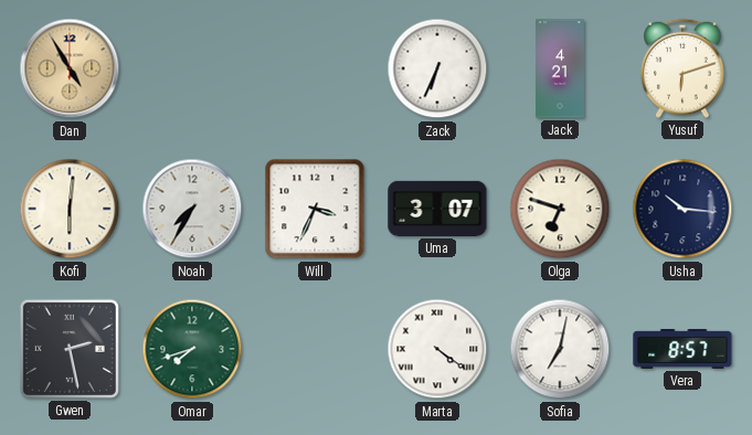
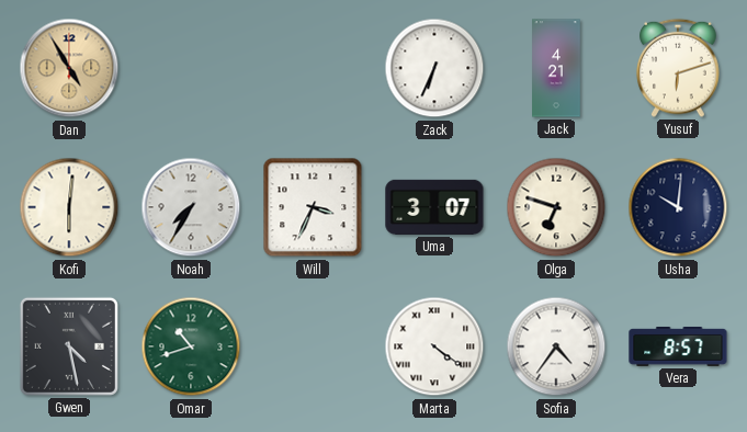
Usha: 10:16 -> 10:01
Gwen: 2:28 -> 4:28
Omar: 7:42 -> 10:42
Sofia: 7:02 -> 4:36
